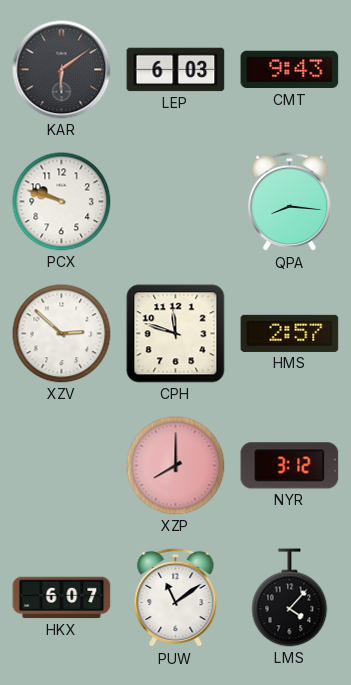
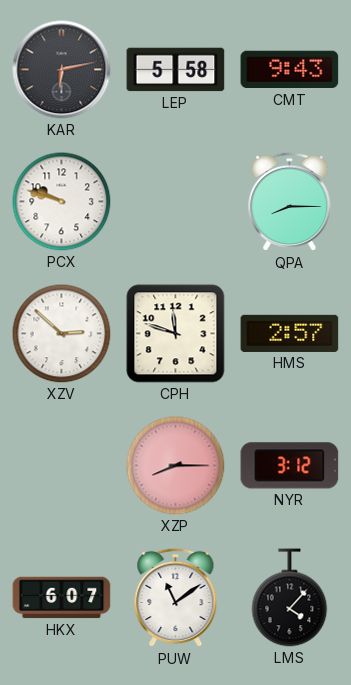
KAR: 6:09 -> 6:13
LEP: 6:03 -> 5:58
QPA: 8:16 -> 8:15
XZP: 8:00 -> 8:15
